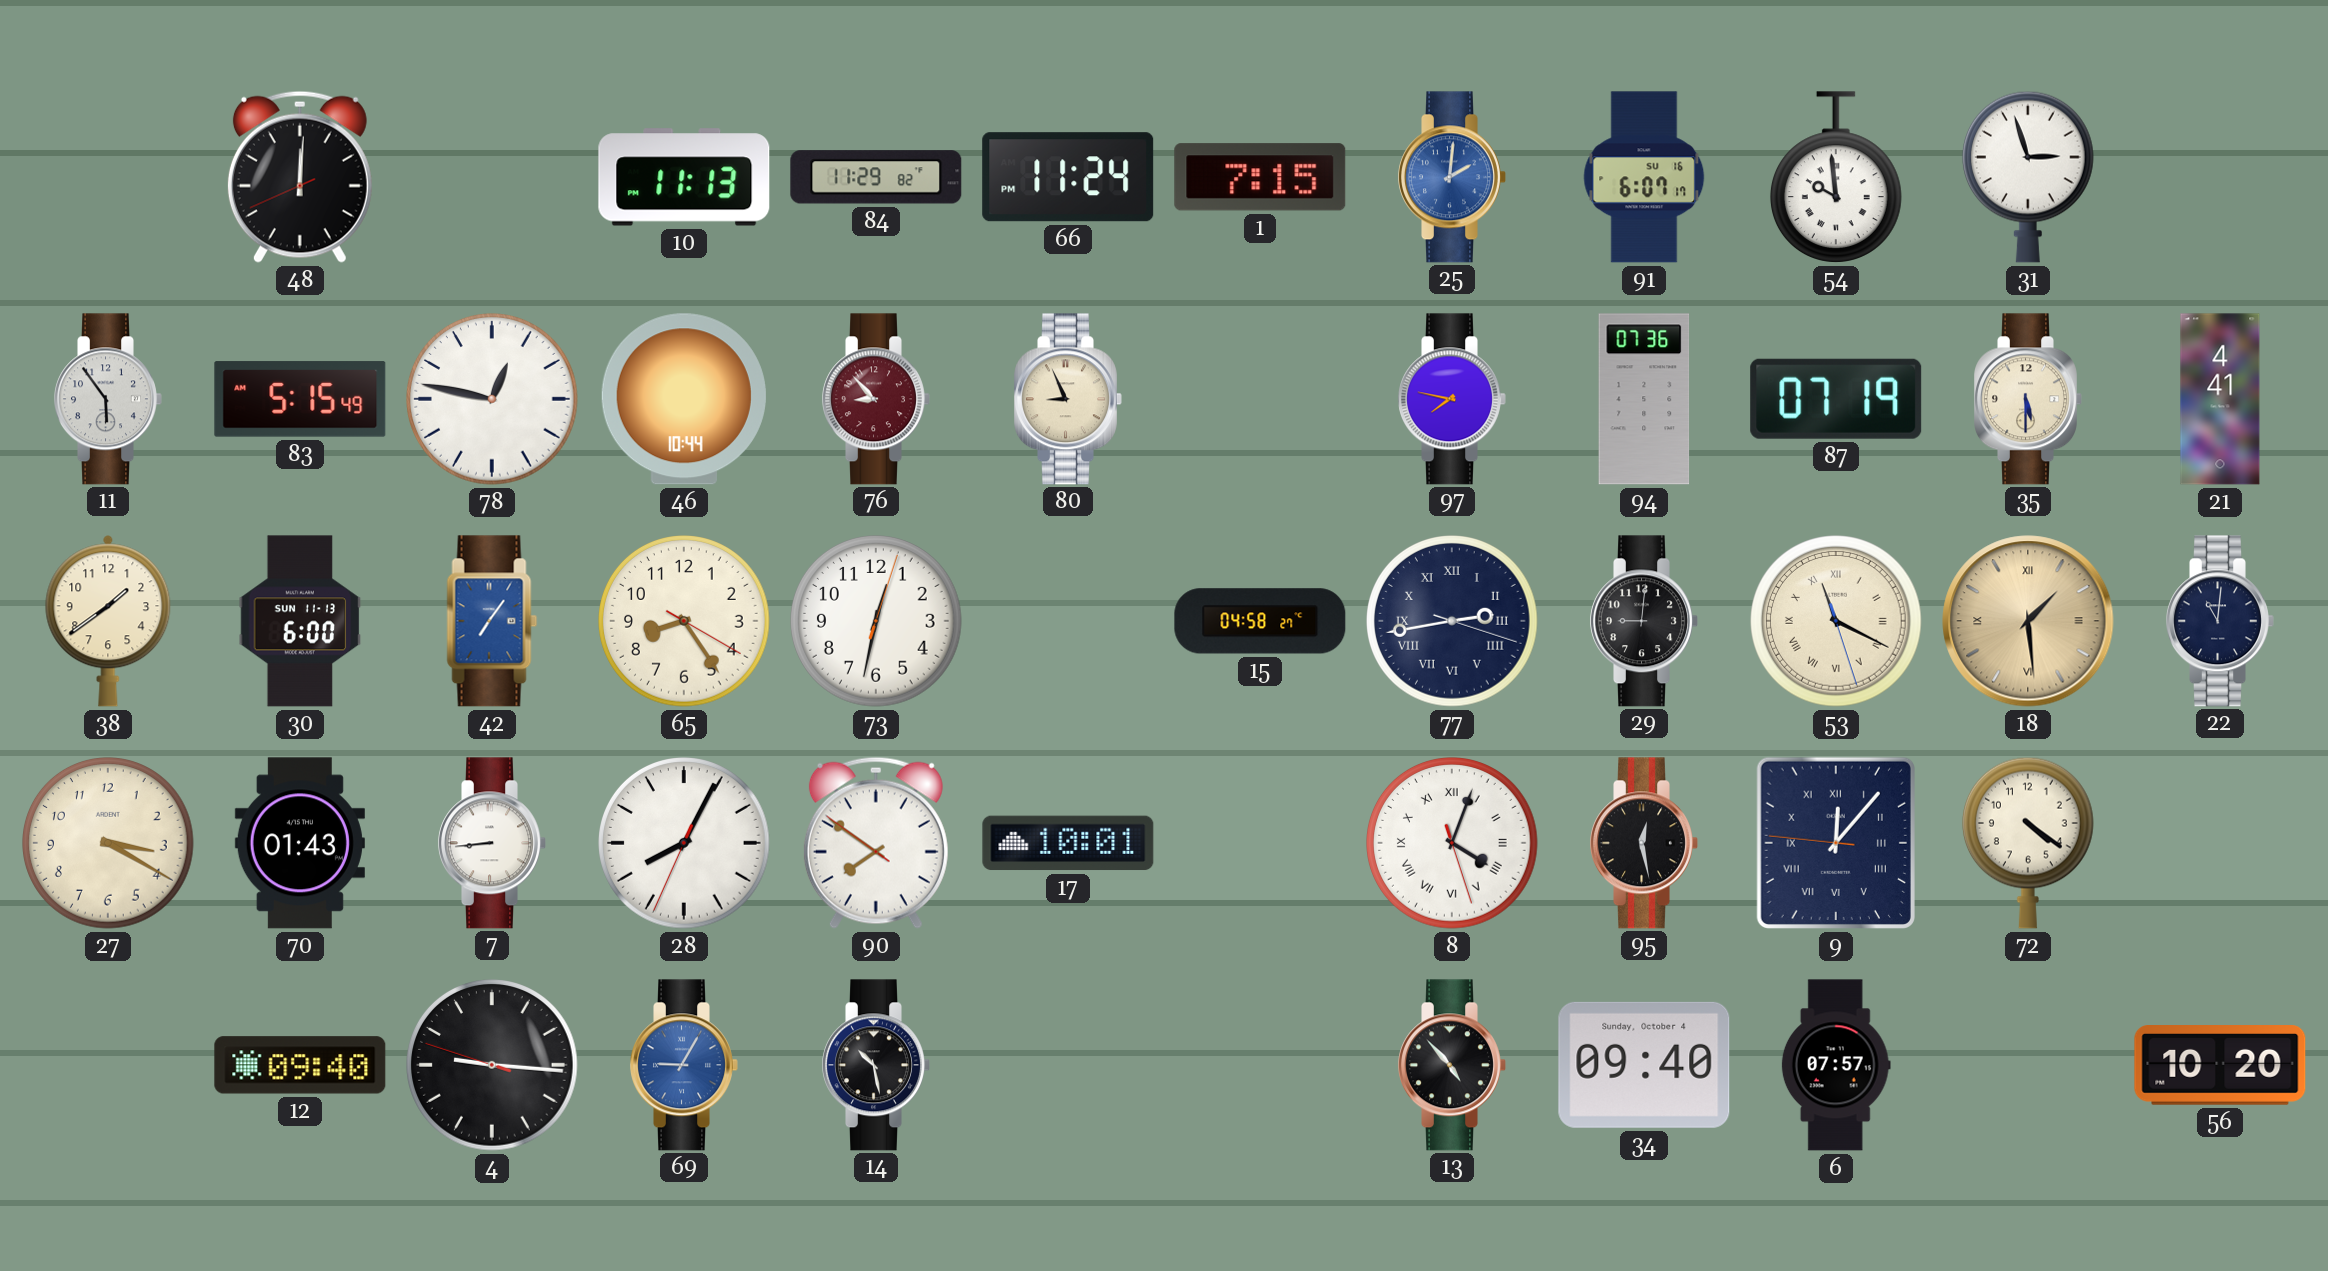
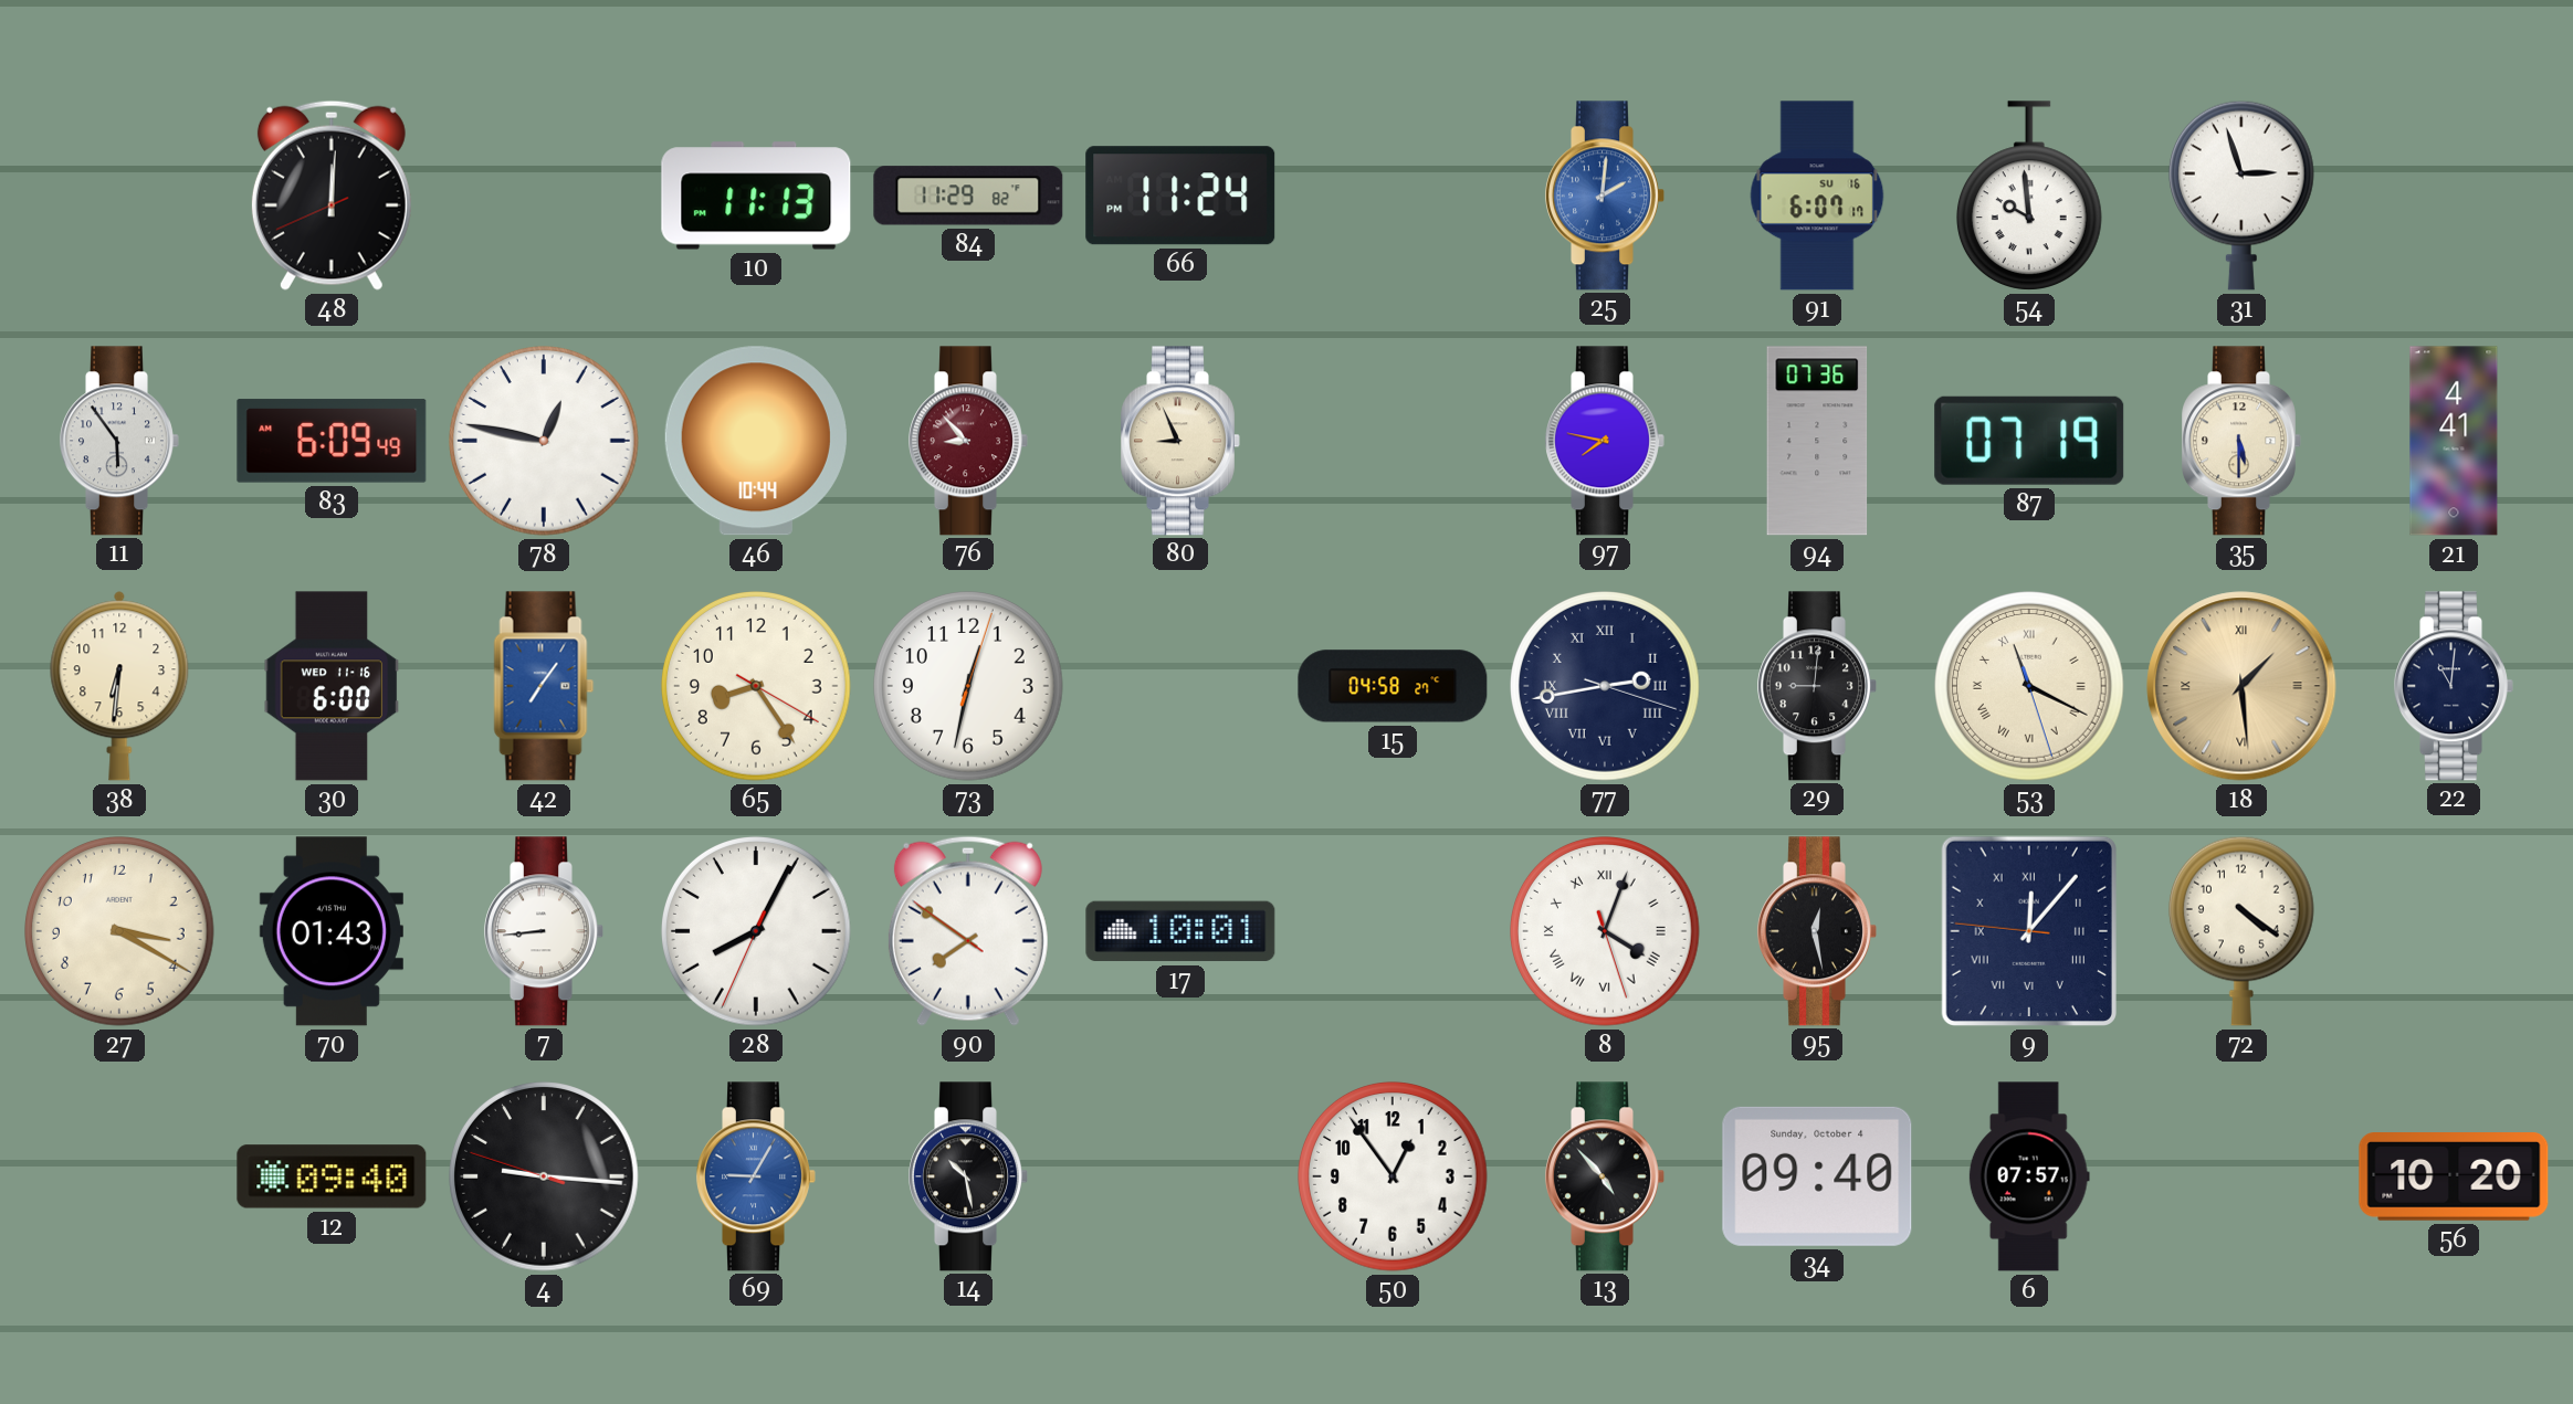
1: 7:15 -> none
83: 5:15 -> 6:09
38: 1:39 -> 6:31
30 date: SUN 11-13 -> WED 11-16
50: none -> 12:54
